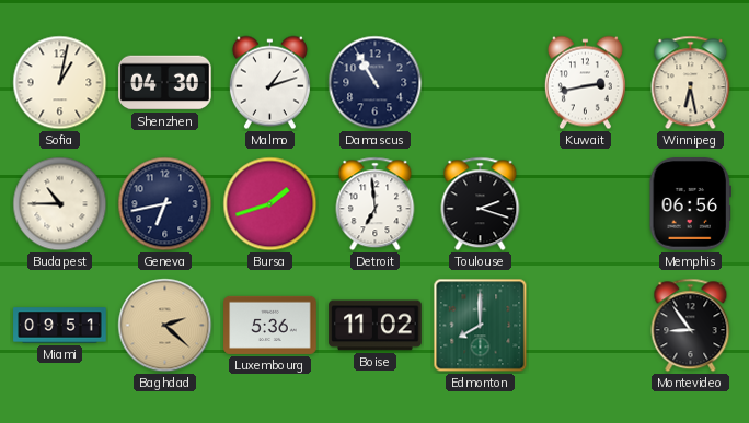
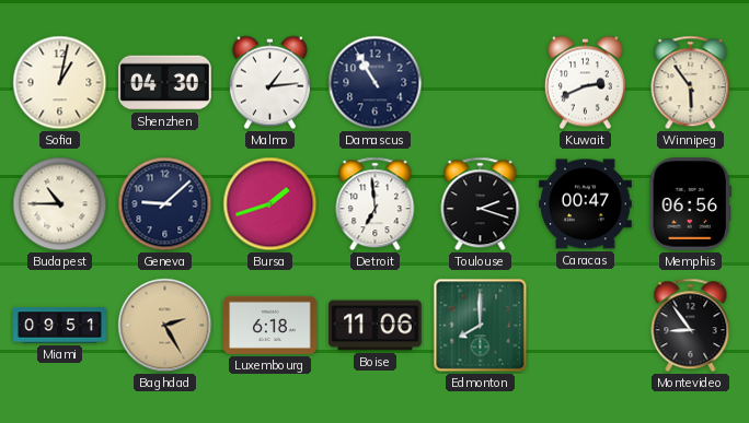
Malmo: 1:12 -> 1:14
Kuwait: 2:43 -> 2:41
Winnipeg: 6:28 -> 5:54
Geneva: 6:43 -> 9:08
Caracas: none -> 00:47
Baghdad: 2:22 -> 2:25
Luxembourg: 5:36 -> 6:18
Boise: 11:02 -> 11:06
